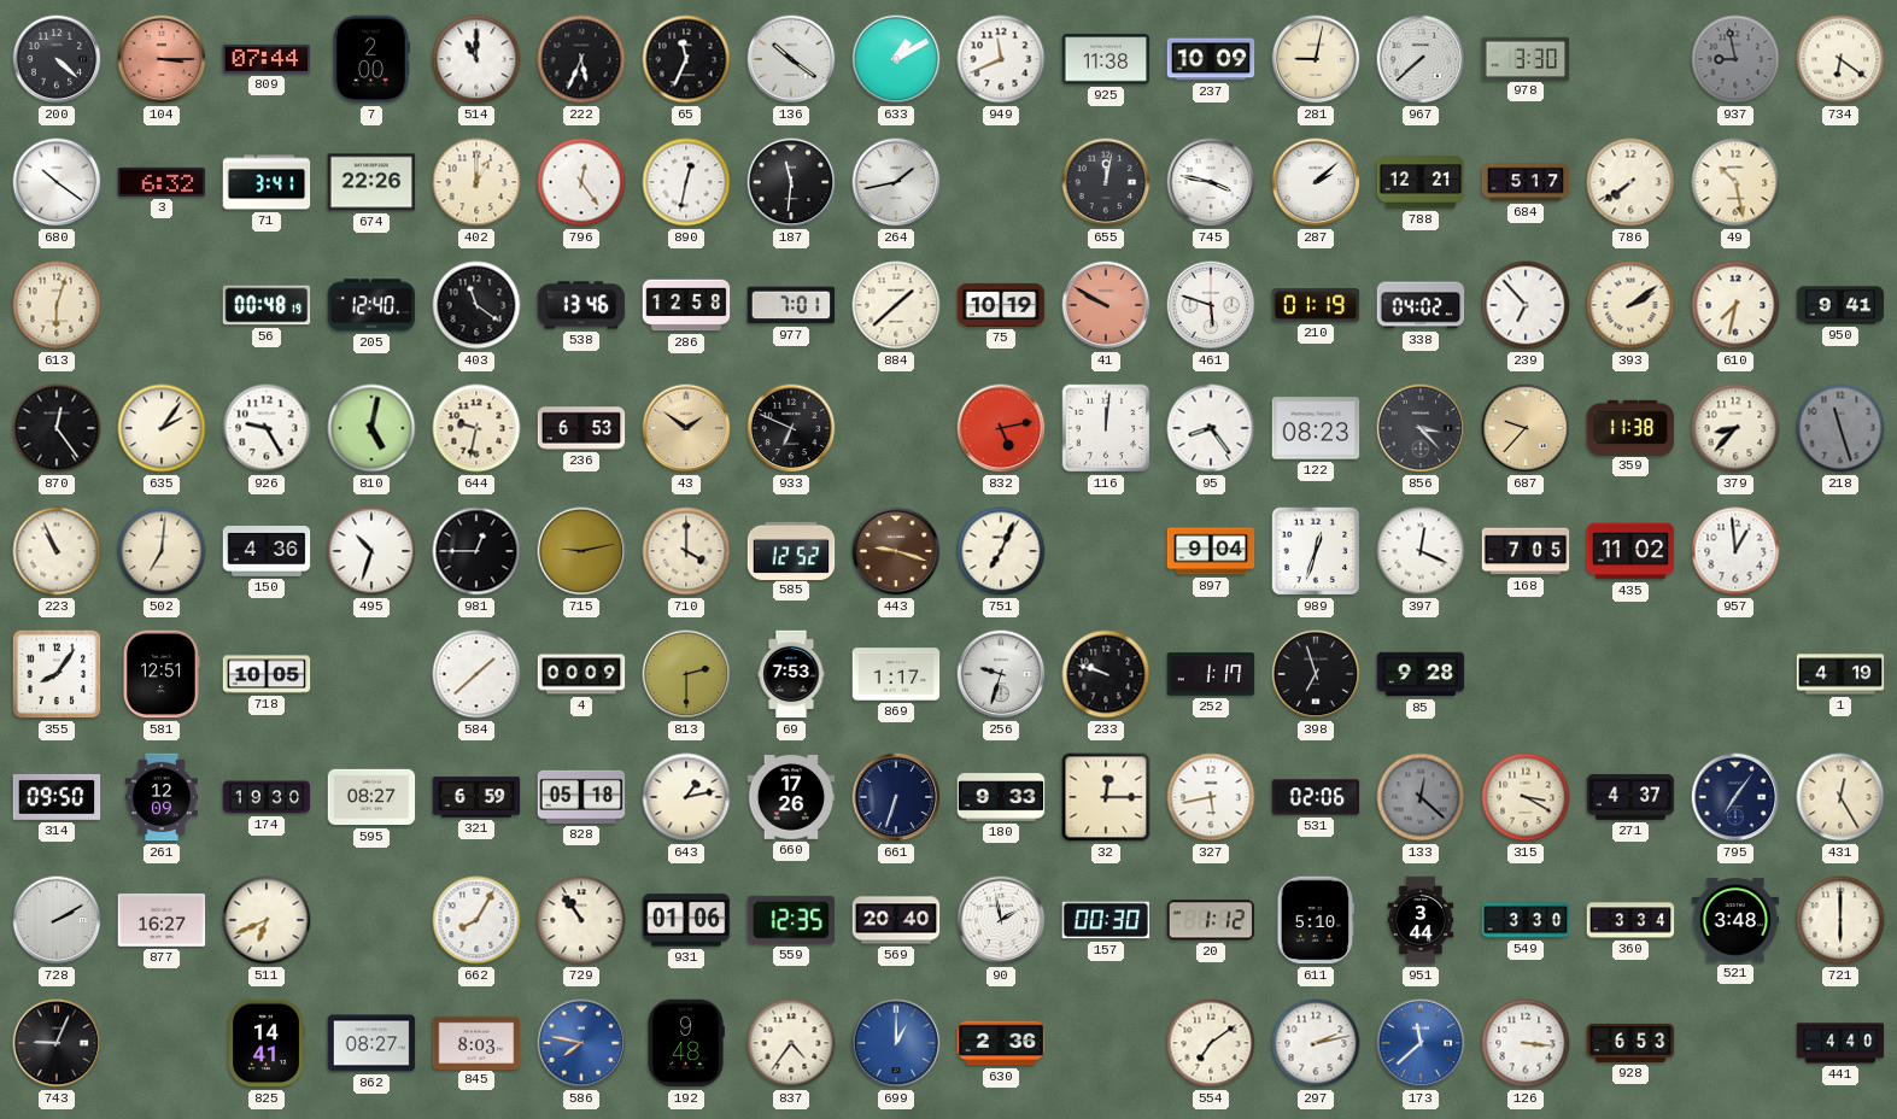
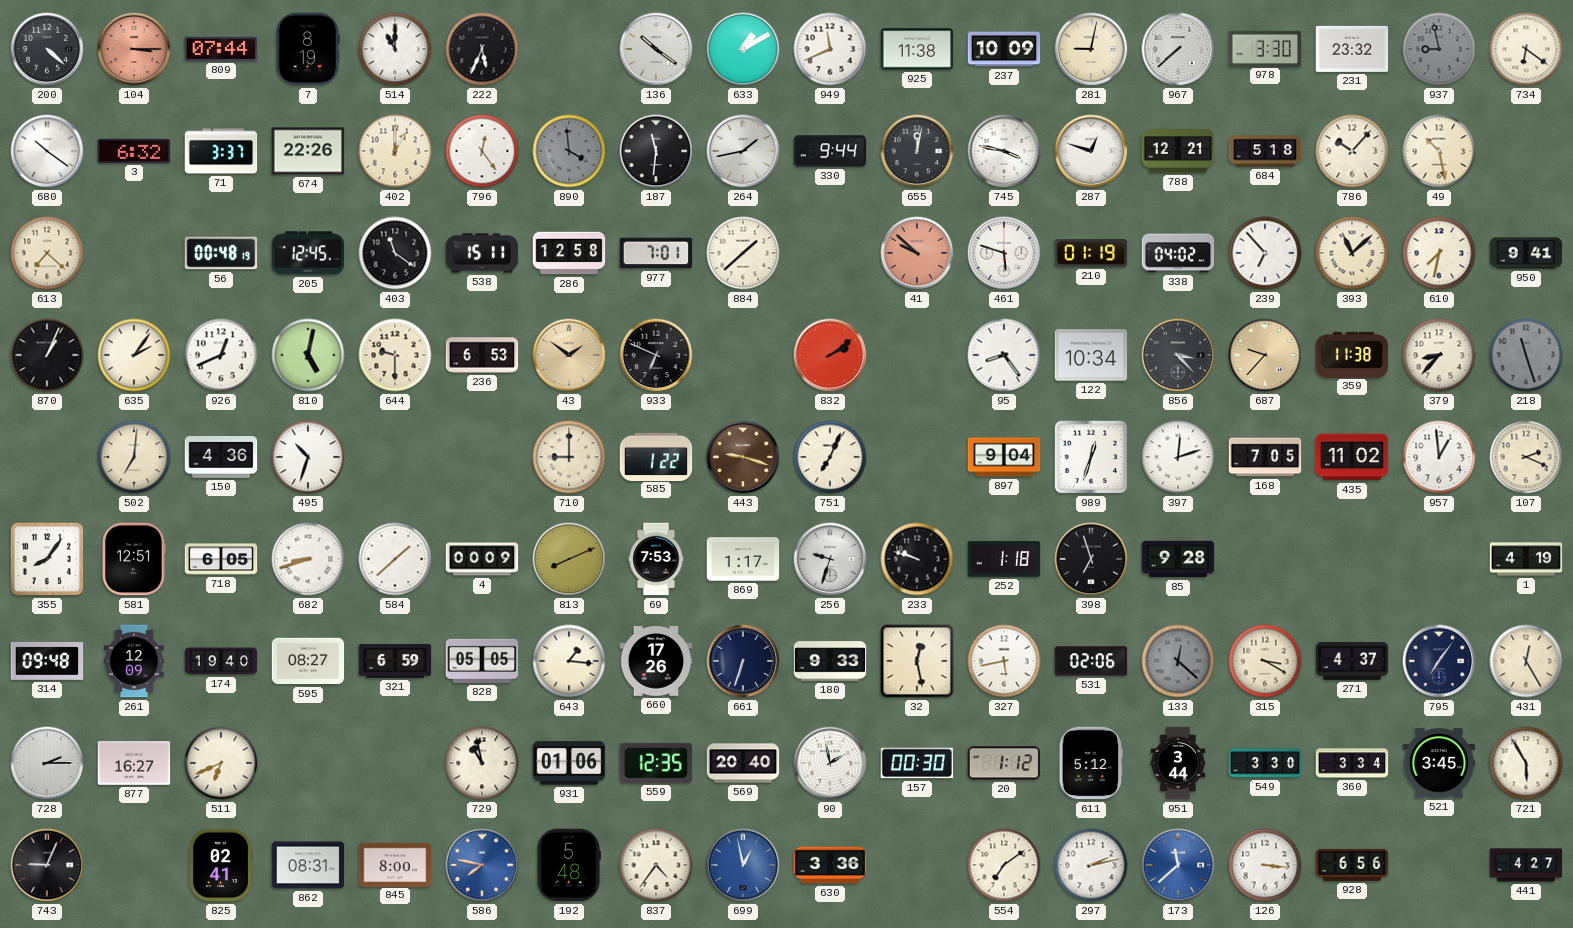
7: 2:00 -> 8:19
65: 11:34 -> none
231: none -> 23:32
71: 3:41 -> 3:37
890: 12:32 -> 3:59
890 dial: white -> grey
330: none -> 9:44
287: 2:08 -> 12:48
684: 5:17 -> 5:18
786: 7:39 -> 10:07
613: 6:03 -> 7:22
205: 12:40 -> 12:45
538: 13:46 -> 15:11
75: 10:19 -> none
41: 9:50 -> 9:52
393: 2:09 -> 11:08
870: 12:24 -> 1:04
926: 9:25 -> 12:41
644: 9:32 -> 9:30
832: 5:13 -> 2:09
116: 12:01 -> none
122: 08:23 -> 10:34
223: 10:56 -> none
981: 12:45 -> none
715: 9:13 -> none
710: 4:00 -> 9:00
585: 12:52 -> 1:22
397: 12:19 -> 12:12
107: none -> 2:19
718: 10:05 -> 6:05
682: none -> 8:42
813: 2:30 -> 8:11
252: 1:17 -> 1:18
314: 09:50 -> 09:48
174: 19:30 -> 19:40
828: 05:18 -> 05:05
643: 1:13 -> 1:16
32: 12:15 -> 12:28
728: 2:10 -> 2:15
662: 8:05 -> none
729: 10:54 -> 10:58
611: 5:10 -> 5:12
521: 3:48 -> 3:45
721: 6:00 -> 5:55
825: 14:41 -> 02:41
862: 08:27 -> 08:31
845: 8:03 -> 8:00
192: 9:48 -> 5:48
699: 1:00 -> 12:58
630: 2:36 -> 3:36
928: 6:53 -> 6:56
441: 4:40 -> 4:27
